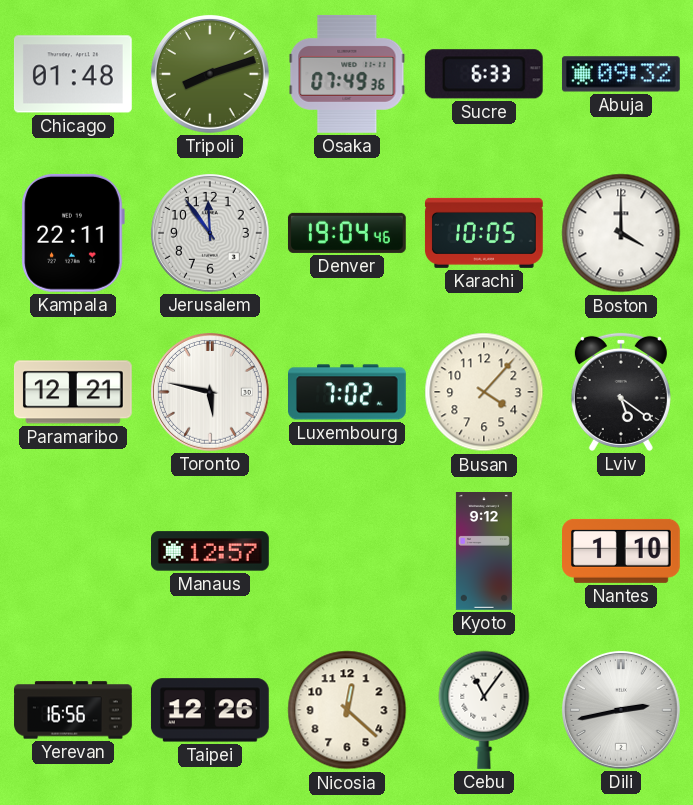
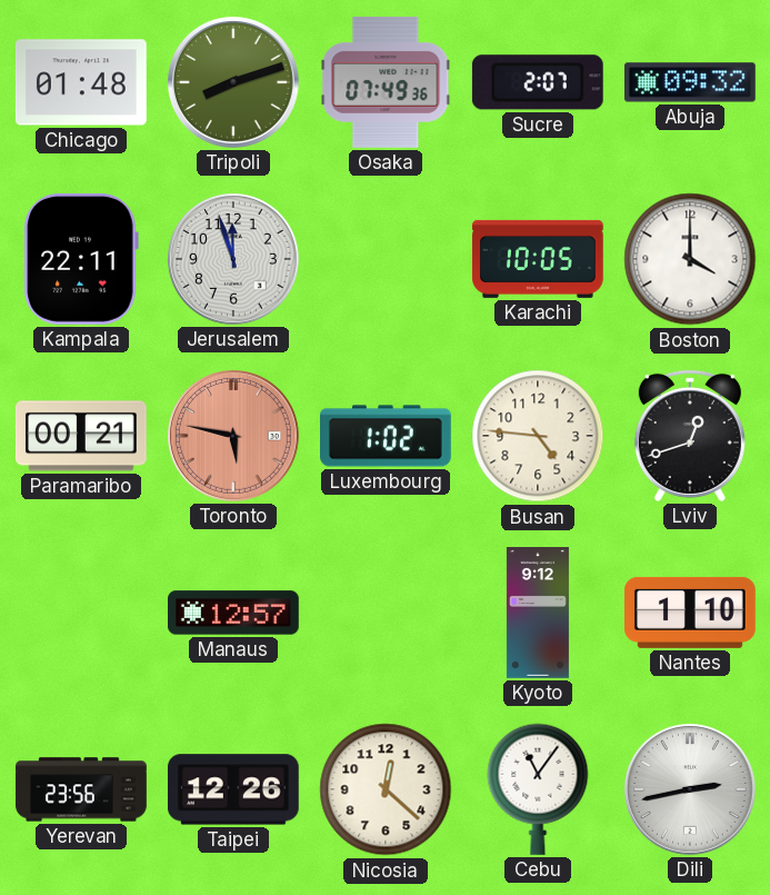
Sucre: 6:33 -> 2:07
Jerusalem: 11:54 -> 11:57
Denver: 19:04 -> none
Paramaribo: 12:21 -> 00:21
Toronto dial: white -> salmon
Luxembourg: 7:02 -> 1:02
Busan: 4:07 -> 4:46
Lviv: 5:21 -> 12:42
Yerevan: 16:56 -> 23:56
